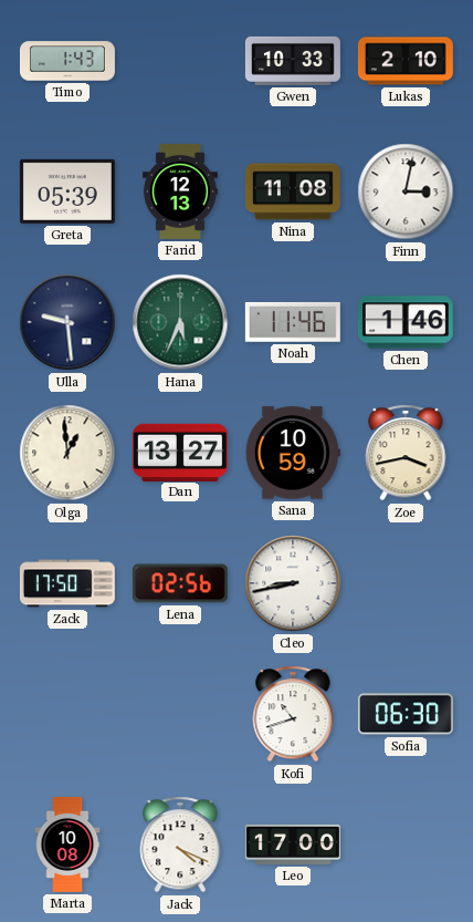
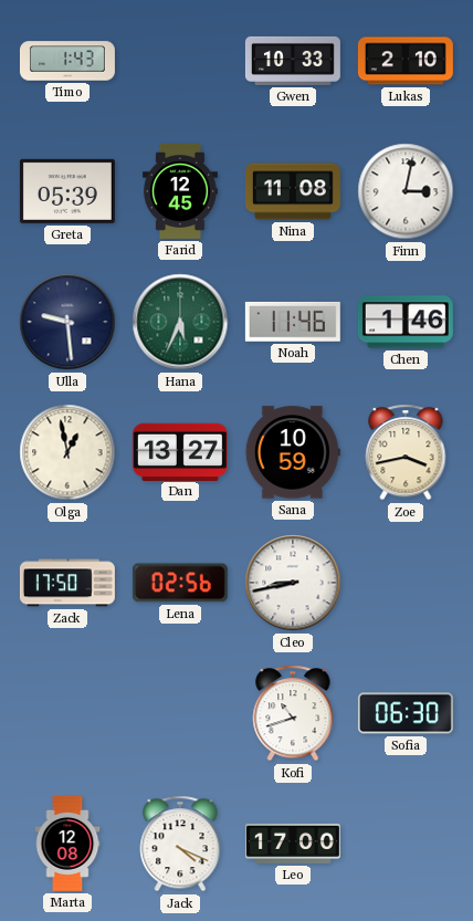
Farid: 12:13 -> 12:45
Olga: 12:59 -> 12:58
Marta: 10:08 -> 12:08
